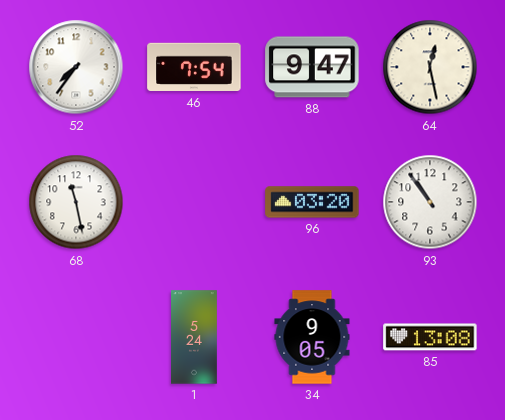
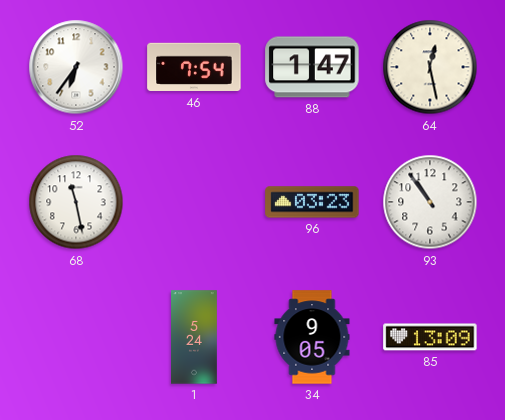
52: 7:36 -> 6:36
88: 9:47 -> 1:47
96: 03:20 -> 03:23
85: 13:08 -> 13:09
